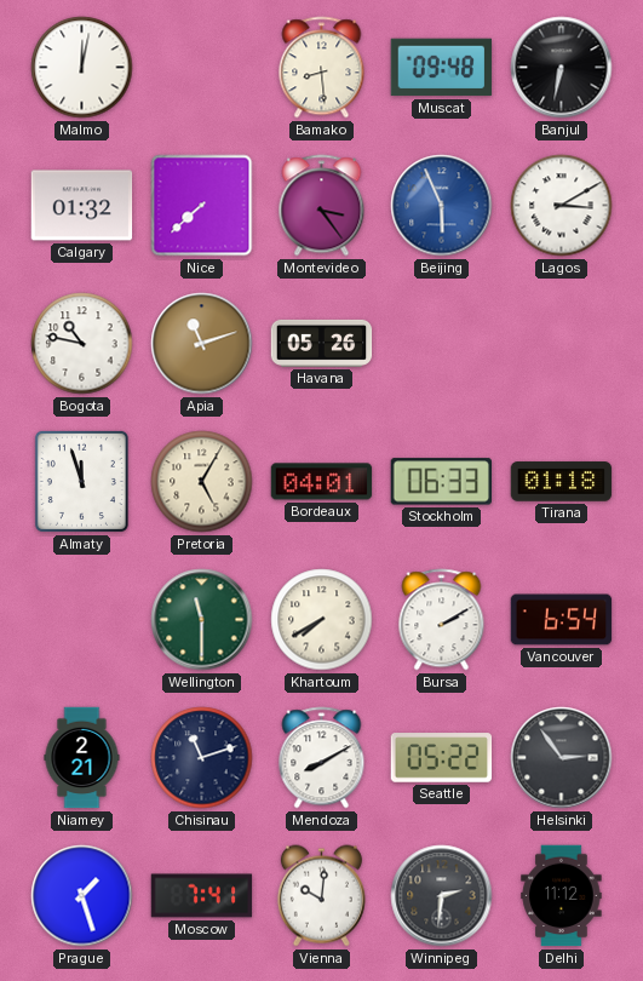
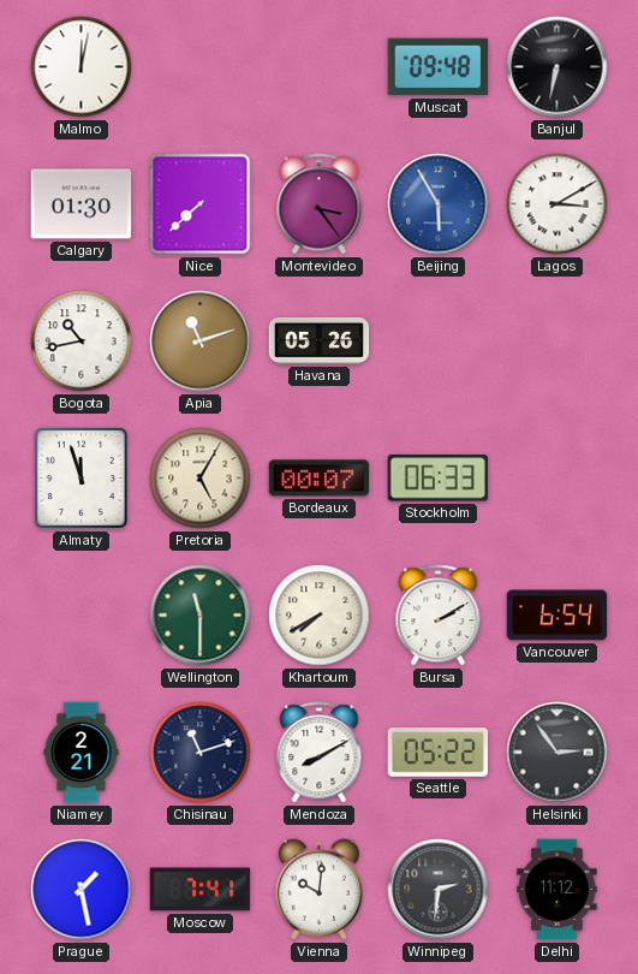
Bamako: 8:29 -> none
Calgary: 01:32 -> 01:30
Beijing: 5:56 -> 5:55
Bogota: 10:47 -> 10:43
Bordeaux: 04:01 -> 00:07
Tirana: 01:18 -> none
Prague: 1:27 -> 1:28
